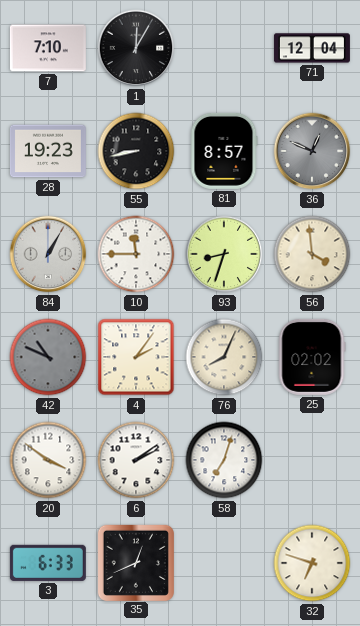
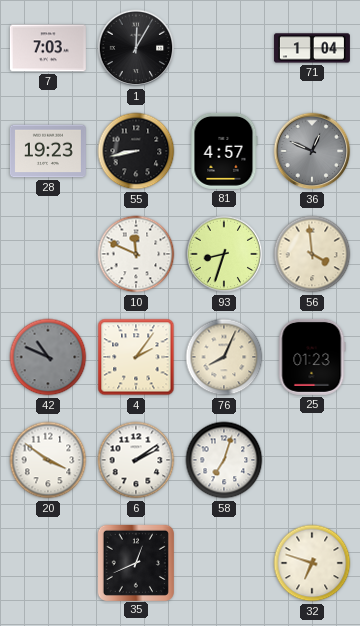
7: 7:10 -> 7:03
71: 12:04 -> 1:04
81: 8:57 -> 4:57
84: 1:05 -> none
10: 11:45 -> 11:49
25: 02:02 -> 01:23
3: 6:33 -> none
